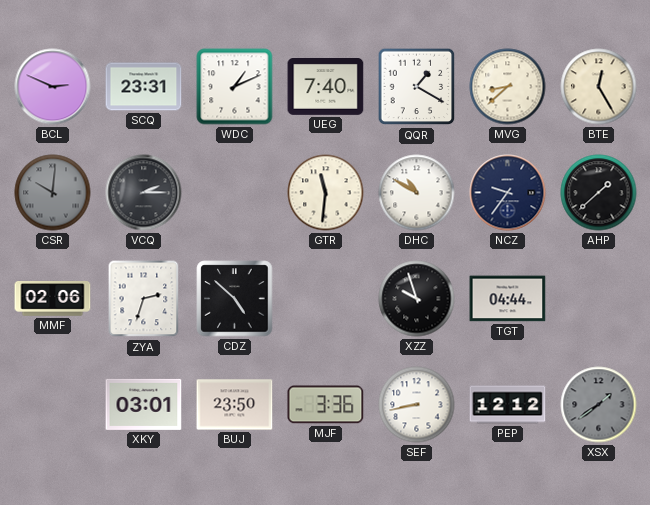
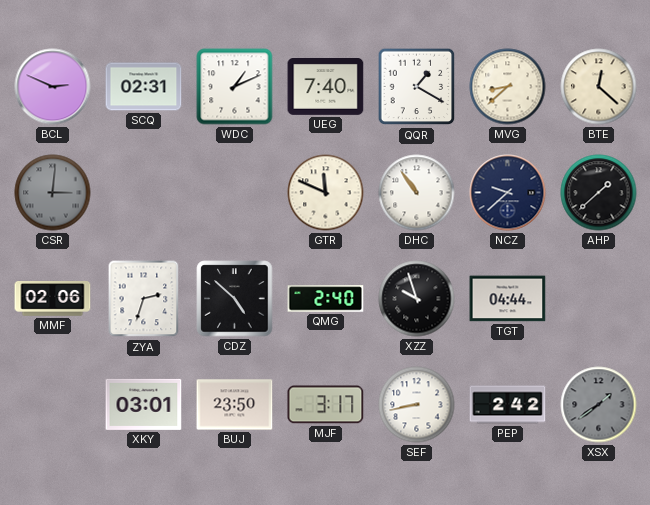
SCQ: 23:31 -> 02:31
BTE: 12:25 -> 12:22
CSR: 10:01 -> 3:01
VCQ: 2:15 -> none
GTR: 11:31 -> 11:49
DHC: 10:50 -> 10:54
NCZ: 9:36 -> 9:38
QMG: none -> 2:40
MJF: 3:36 -> 3:17
PEP: 12:12 -> 2:42
